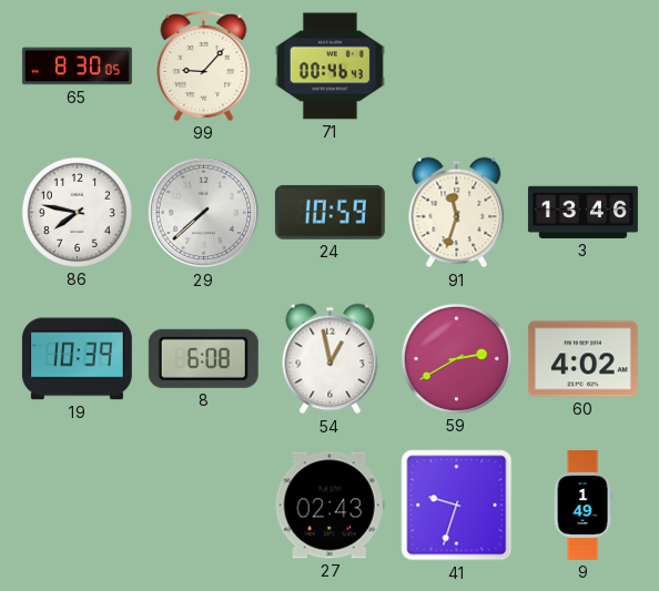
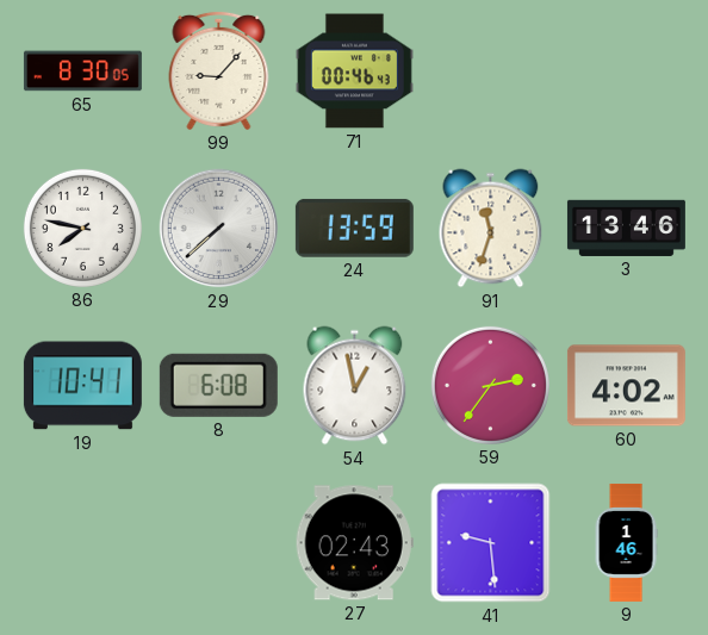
24: 10:59 -> 13:59
19: 10:39 -> 10:41
59: 2:40 -> 2:36
41: 9:33 -> 9:29
9: 1:49 -> 1:46
